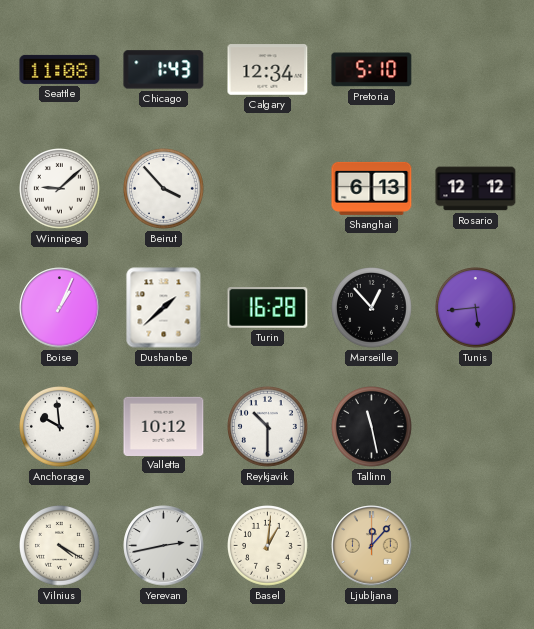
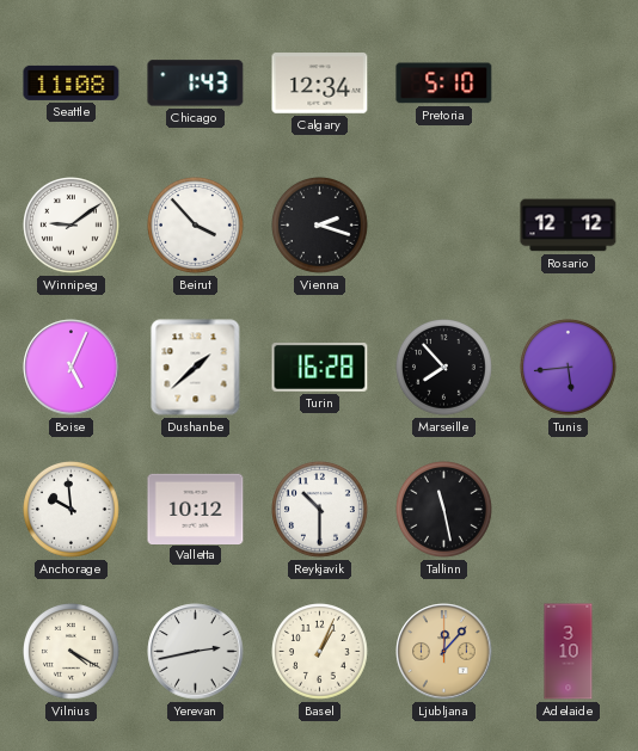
Winnipeg: 9:08 -> 9:09
Vienna: none -> 2:18
Shanghai: 6:13 -> none
Boise: 1:04 -> 5:04
Marseille: 12:53 -> 7:53
Basel: 1:01 -> 1:04
Adelaide: none -> 3:10
